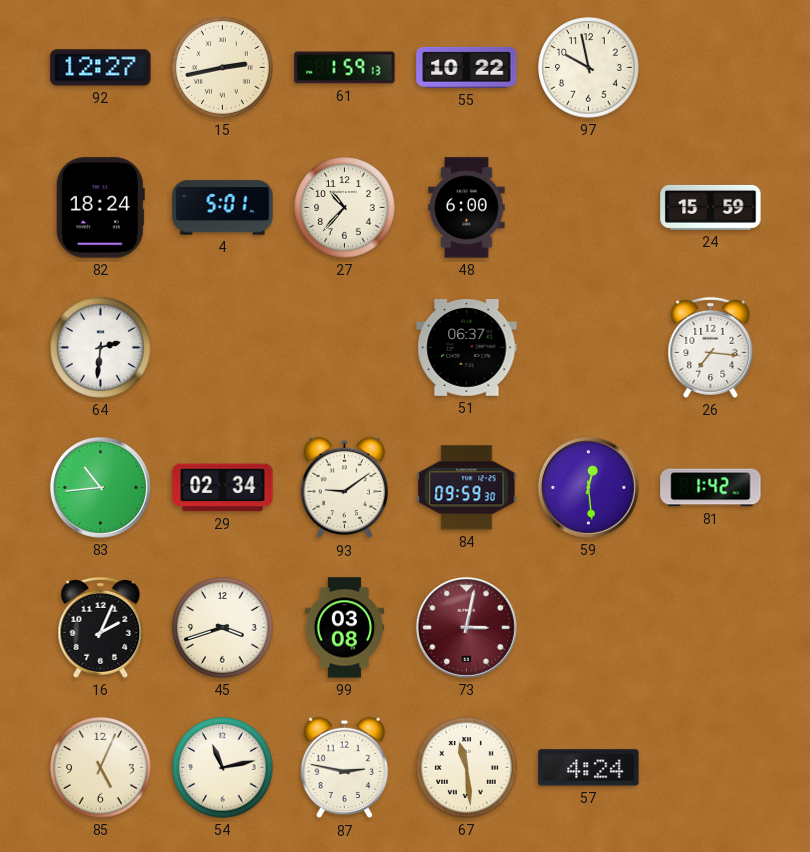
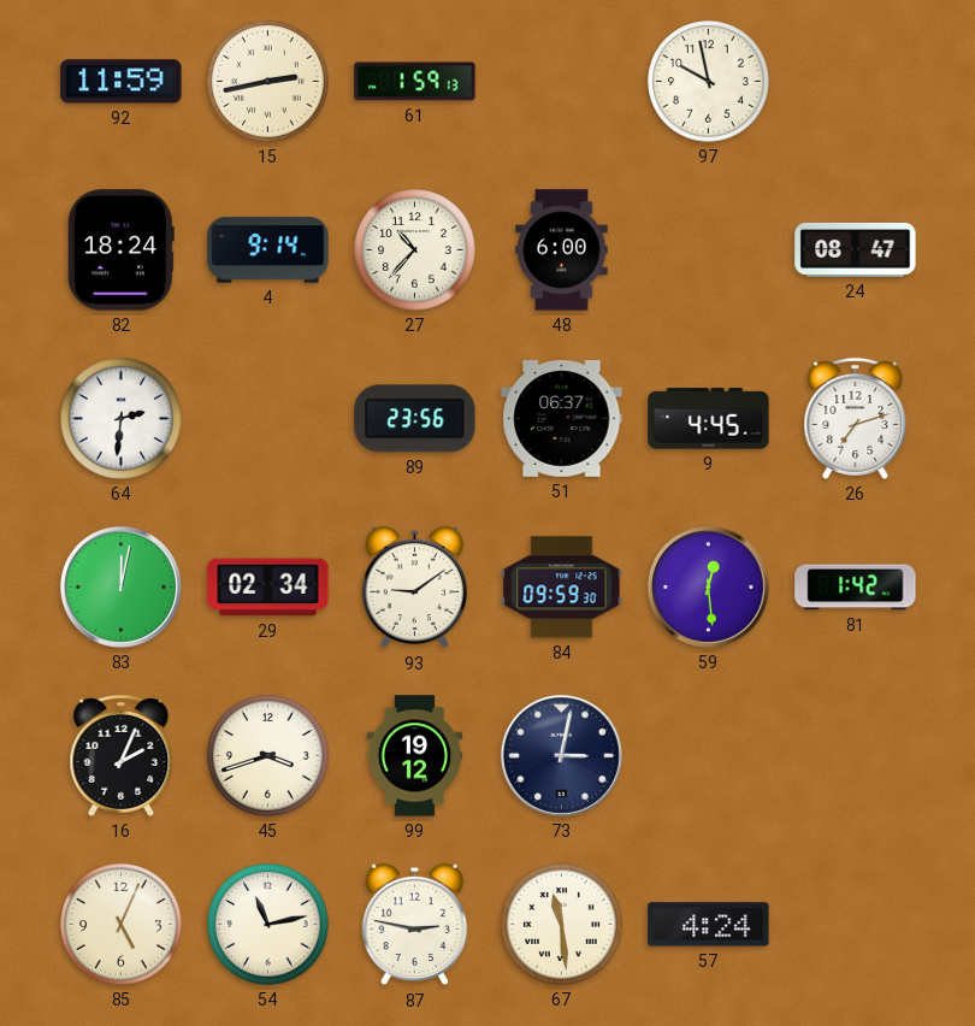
92: 12:27 -> 11:59
55: 10:22 -> none
4: 5:01 -> 9:14
24: 15:59 -> 08:47
89: none -> 23:56
9: none -> 4:45
26: 7:16 -> 7:12
83: 10:44 -> 12:02
99: 03:08 -> 19:12
73 dial: burgundy -> navy
